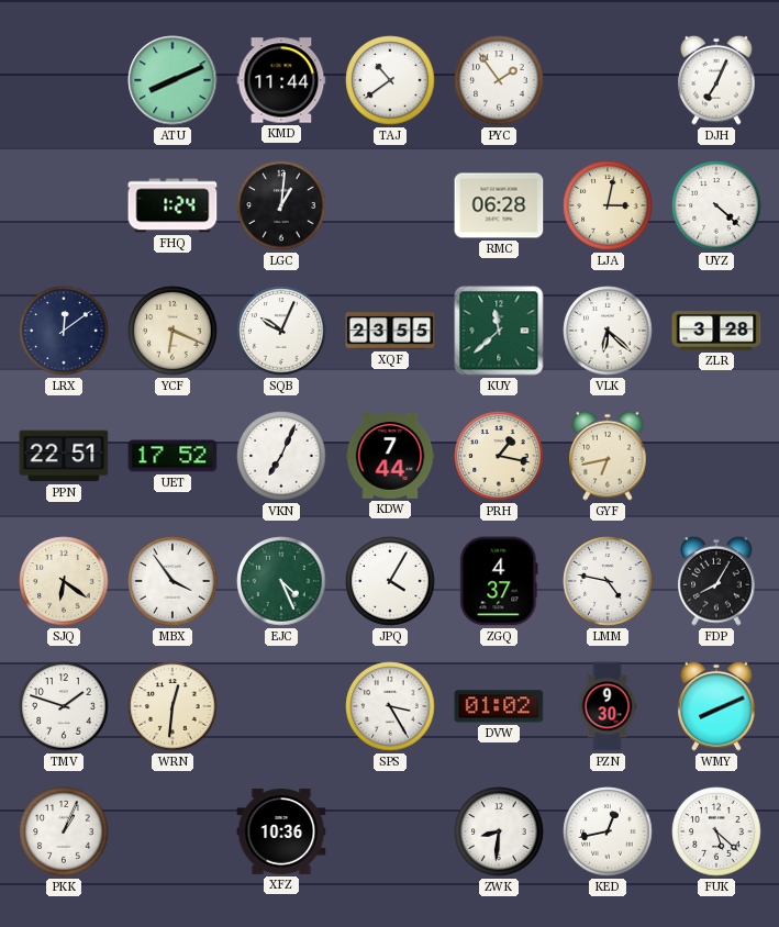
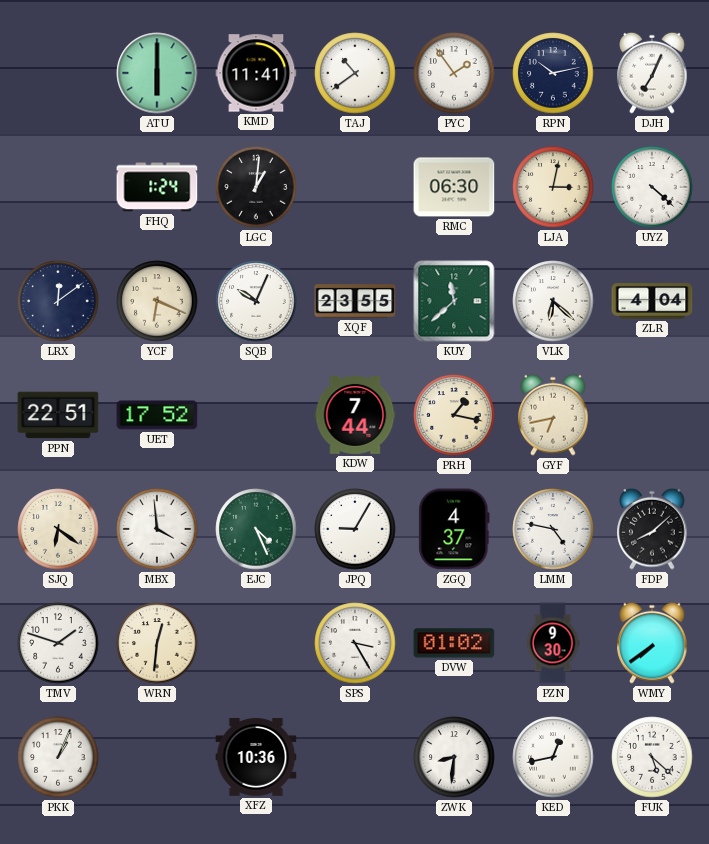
ATU: 8:11 -> 6:00
KMD: 11:44 -> 11:41
RPN: none -> 10:13
RMC: 06:28 -> 06:30
ZLR: 3:28 -> 4:04
VKN: 7:04 -> none
MBX: 3:54 -> 3:59
JPQ: 4:05 -> 9:05
FDP: 8:05 -> 8:08
WMY: 8:11 -> 7:39
